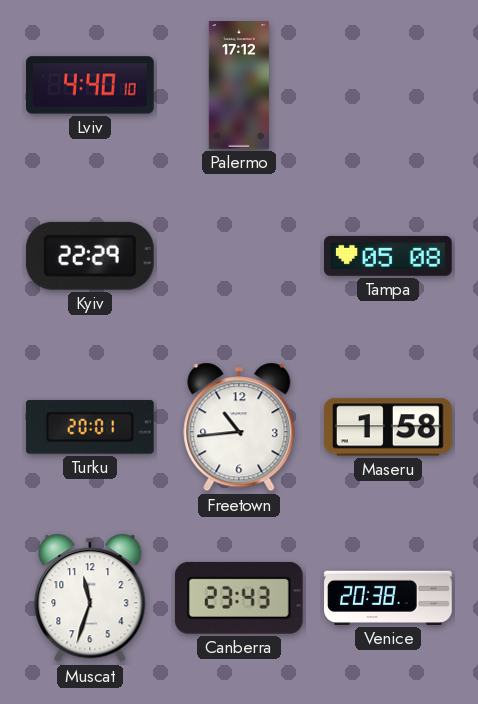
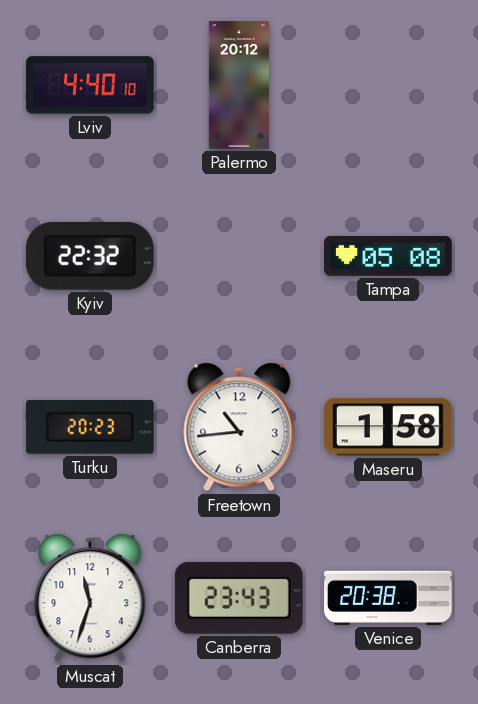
Palermo: 17:12 -> 20:12
Kyiv: 22:29 -> 22:32
Turku: 20:01 -> 20:23
